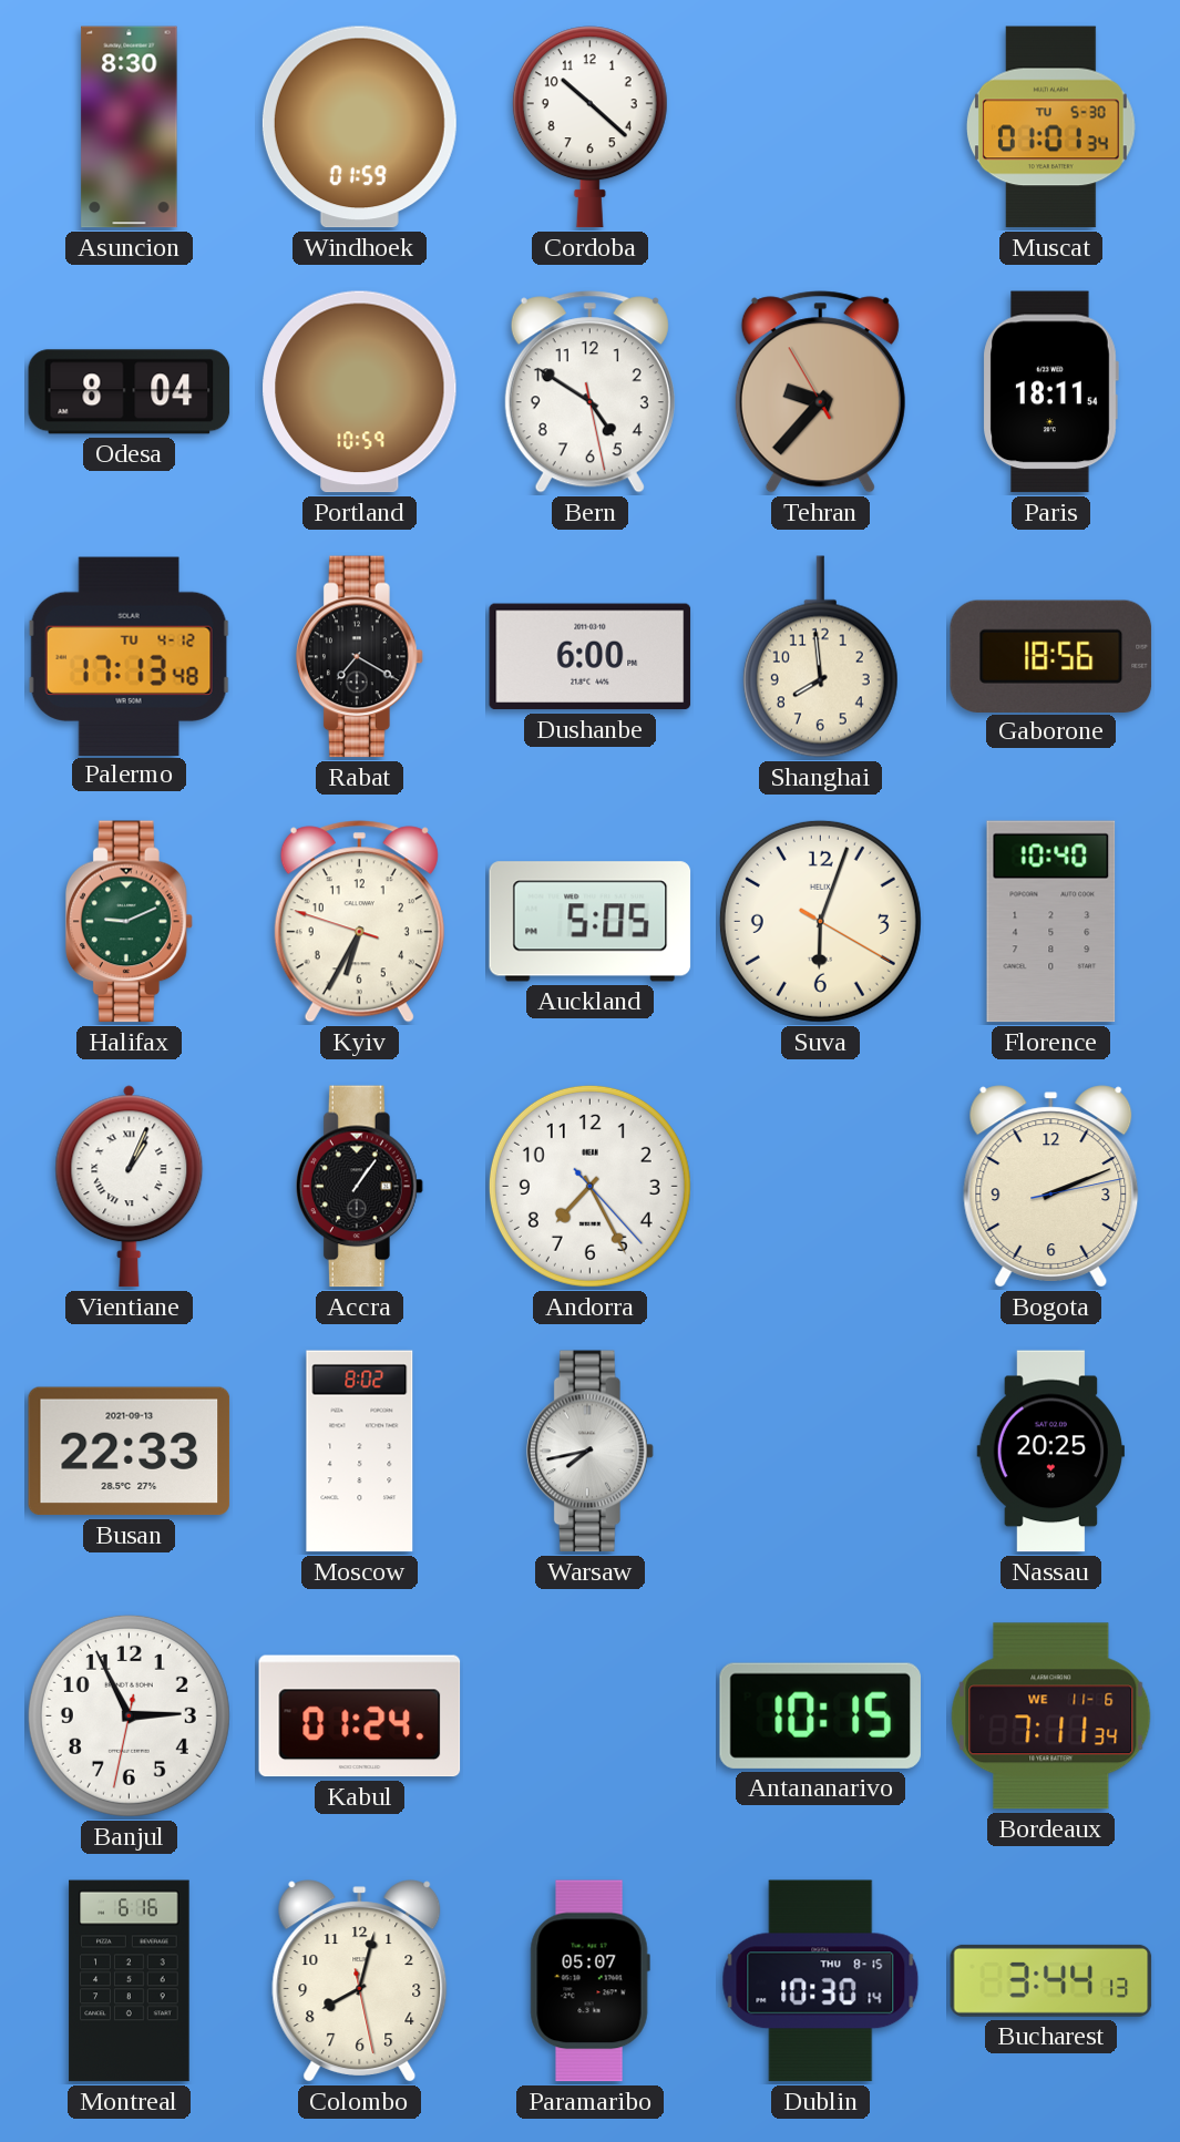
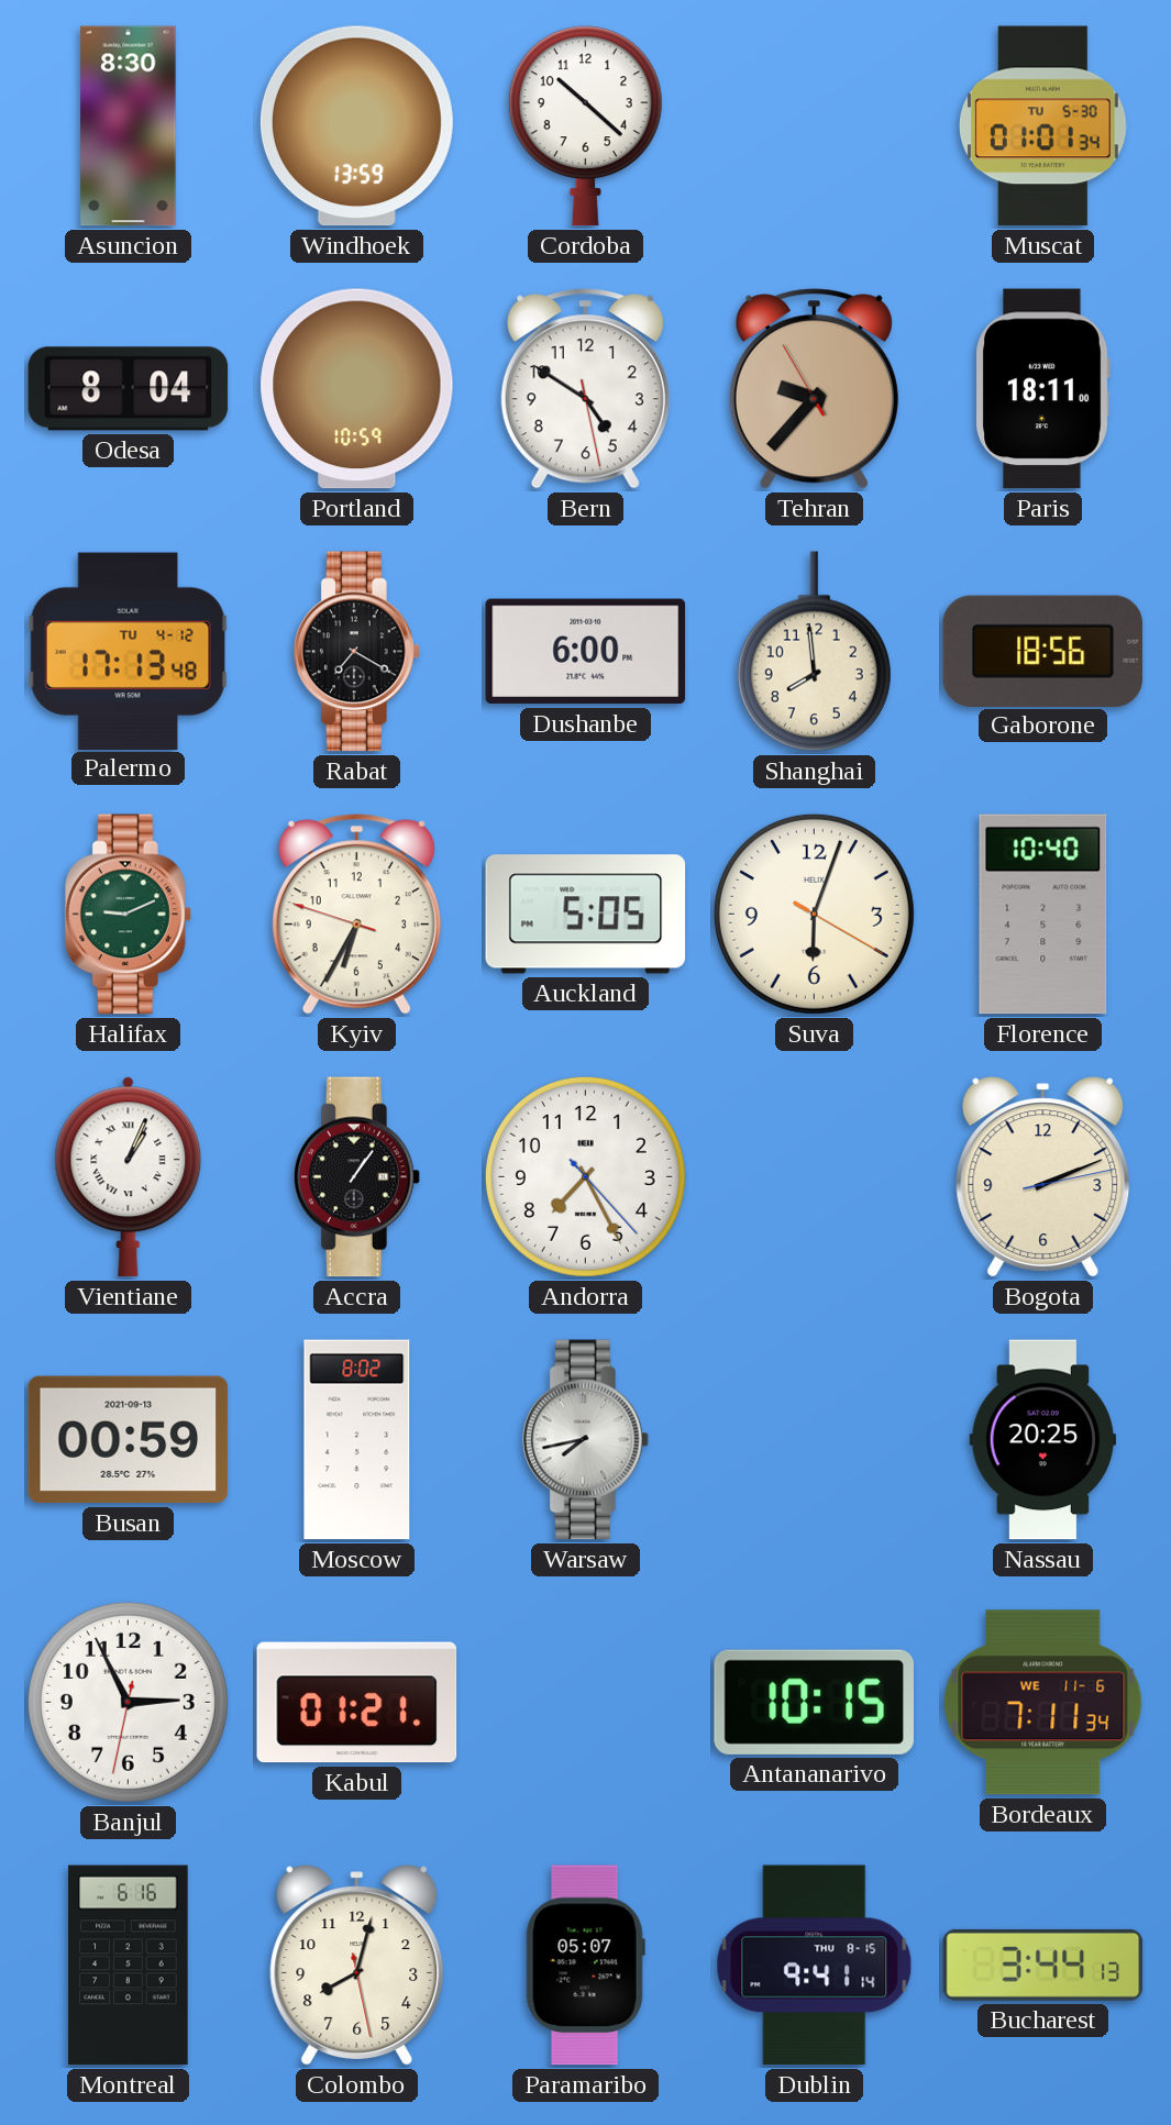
Windhoek: 01:59 -> 13:59
Paris: 18:11:54 -> 18:11:00
Busan: 22:33 -> 00:59
Kabul: 01:24 -> 01:21
Dublin: 10:30 -> 9:41
